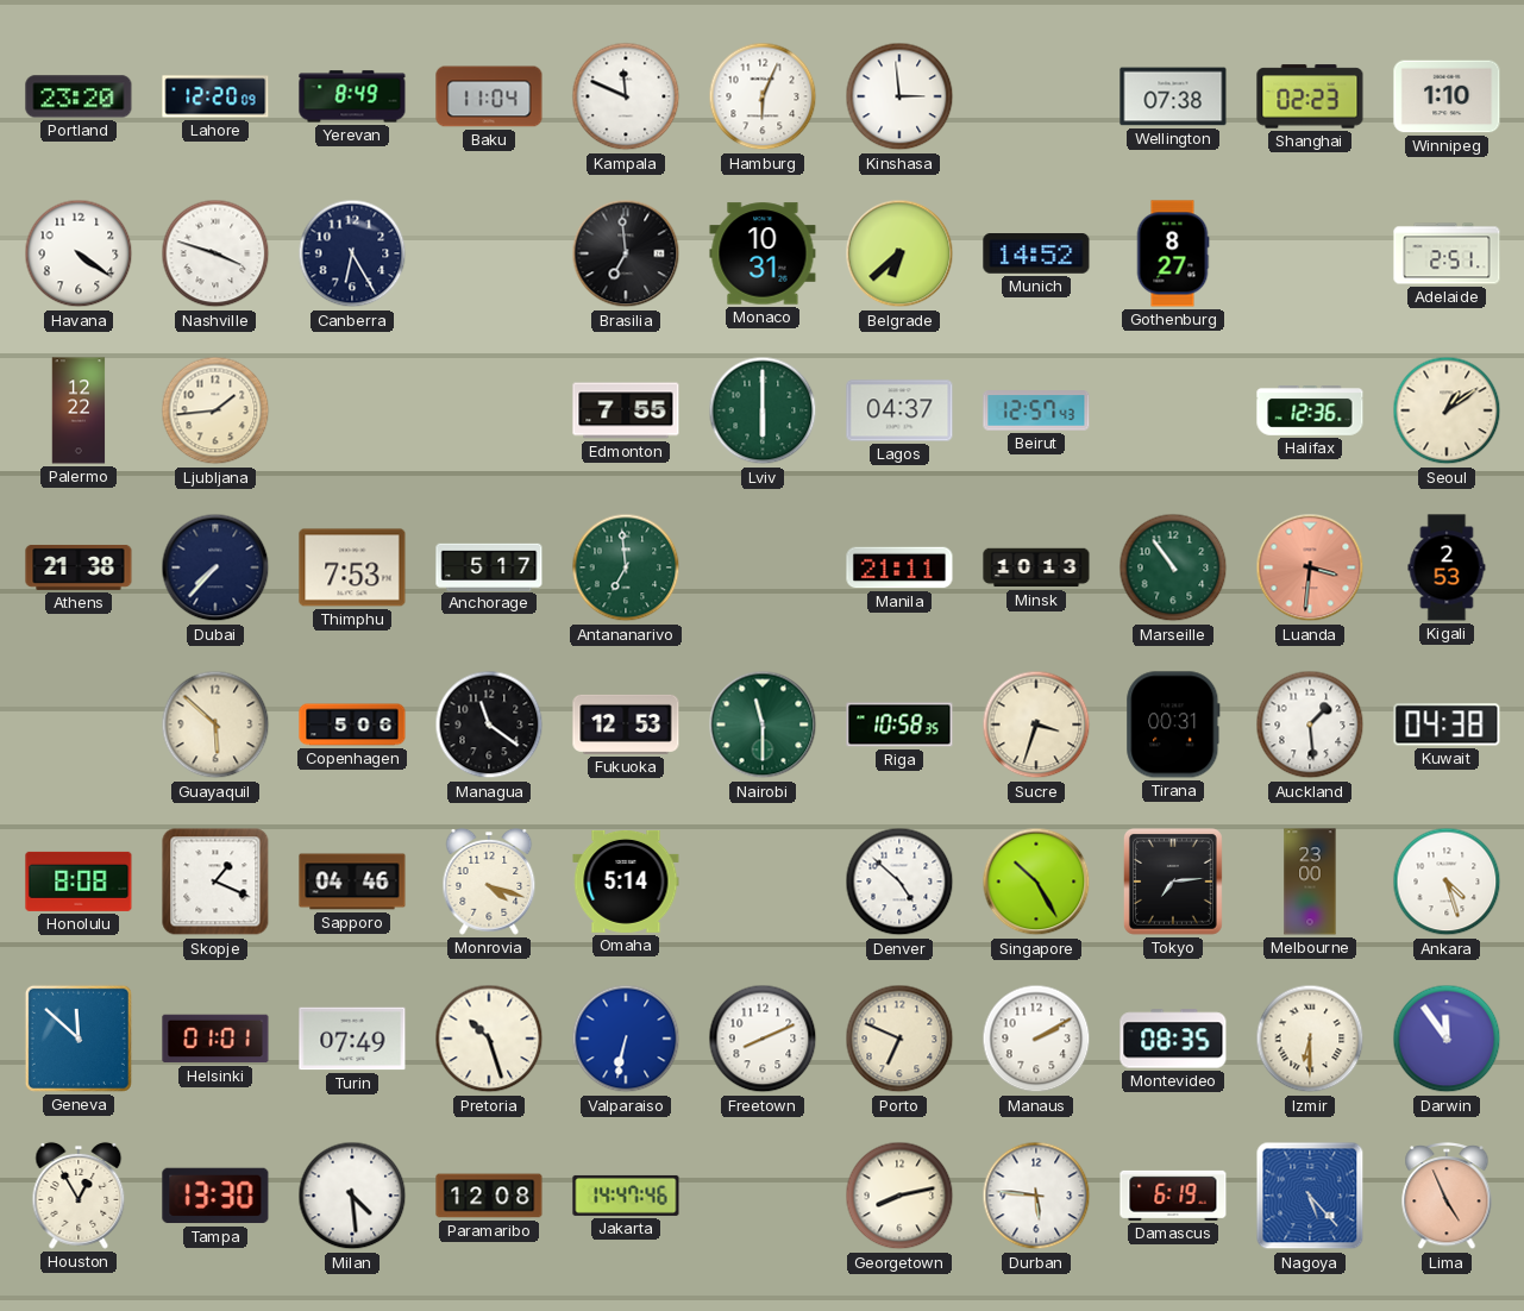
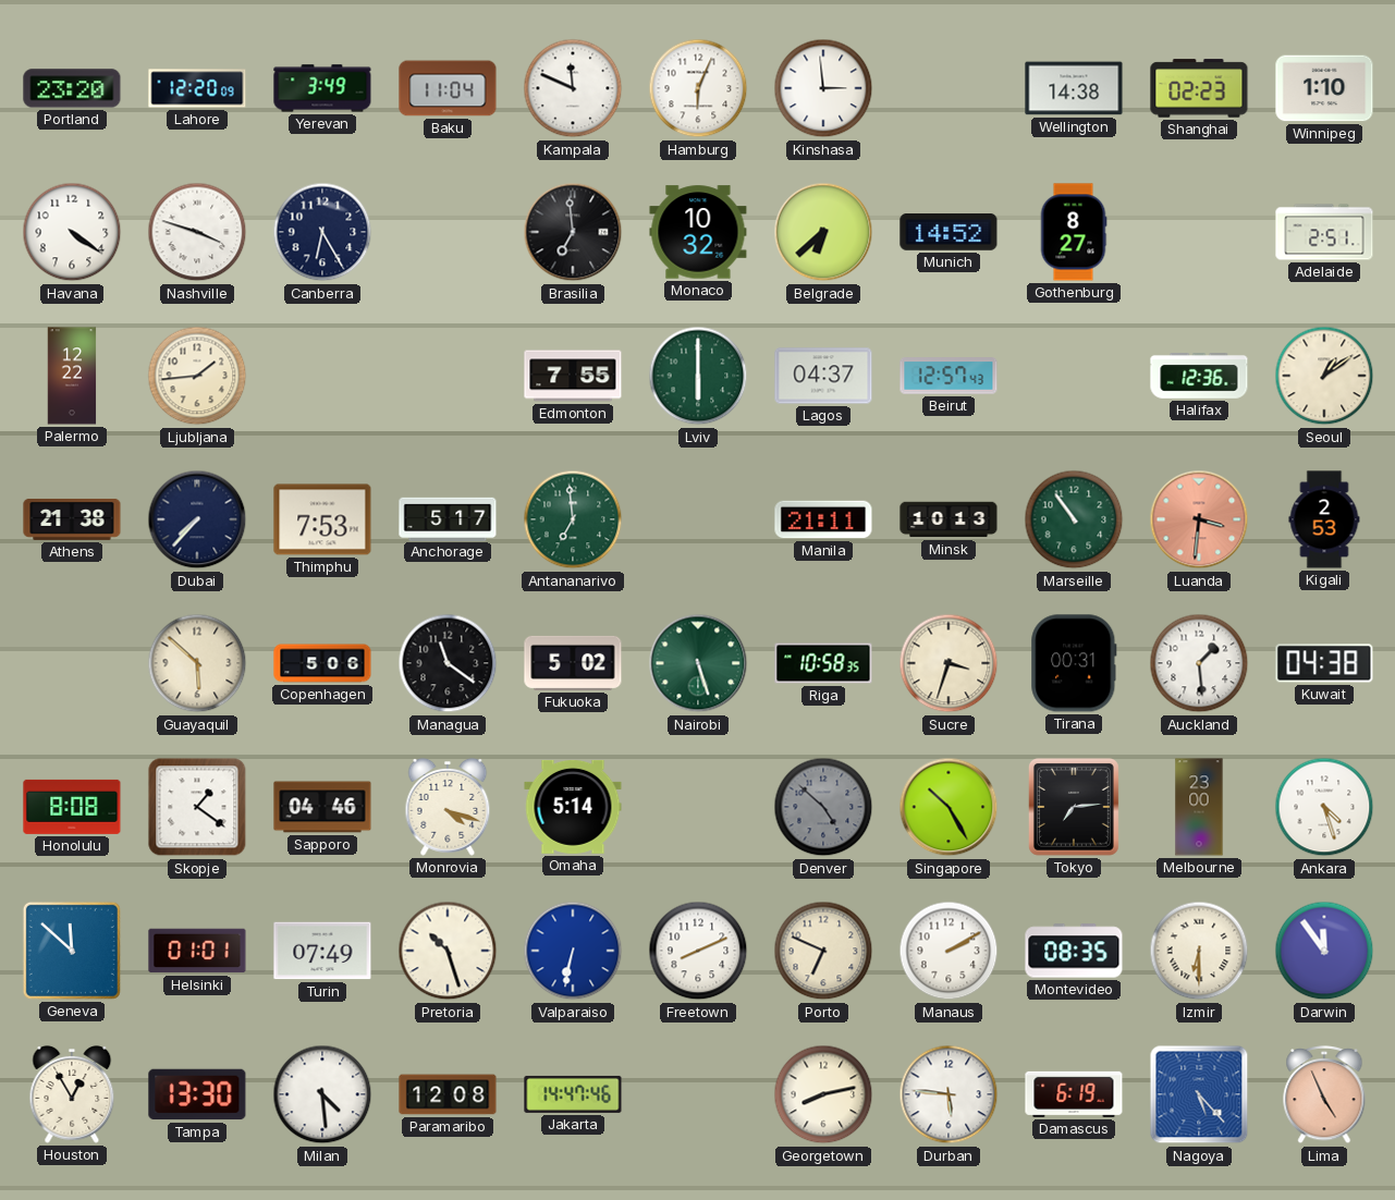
Yerevan: 8:49 -> 3:49
Wellington: 07:38 -> 14:38
Monaco: 10:31 -> 10:32
Fukuoka: 12:53 -> 5:02
Nairobi: 11:30 -> 5:27
Skopje: 1:19 -> 1:21
Denver dial: white -> grey
